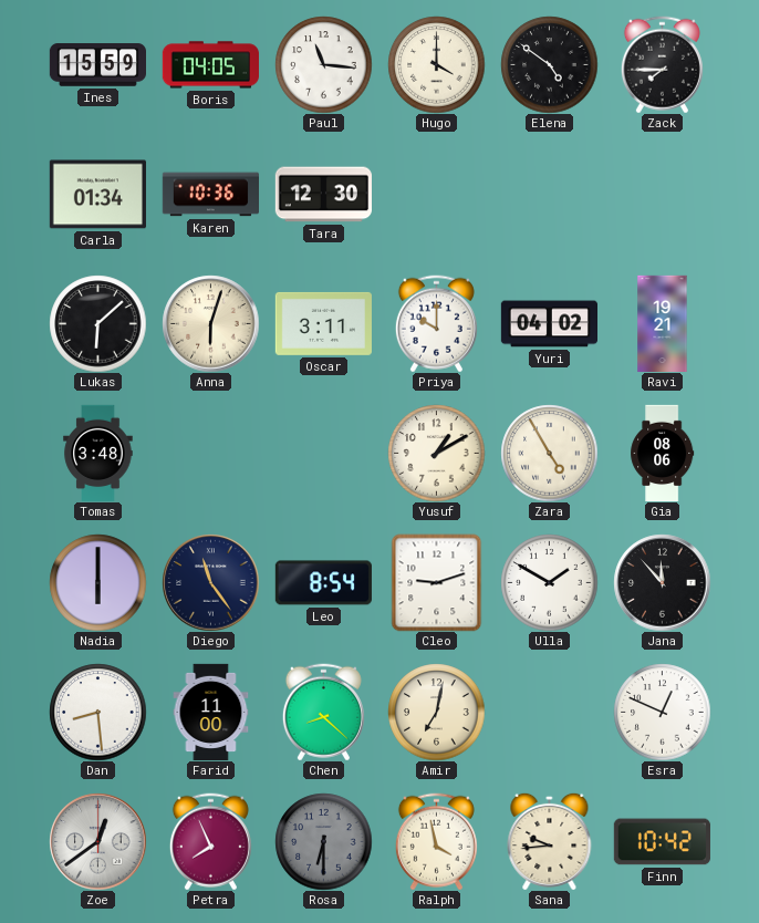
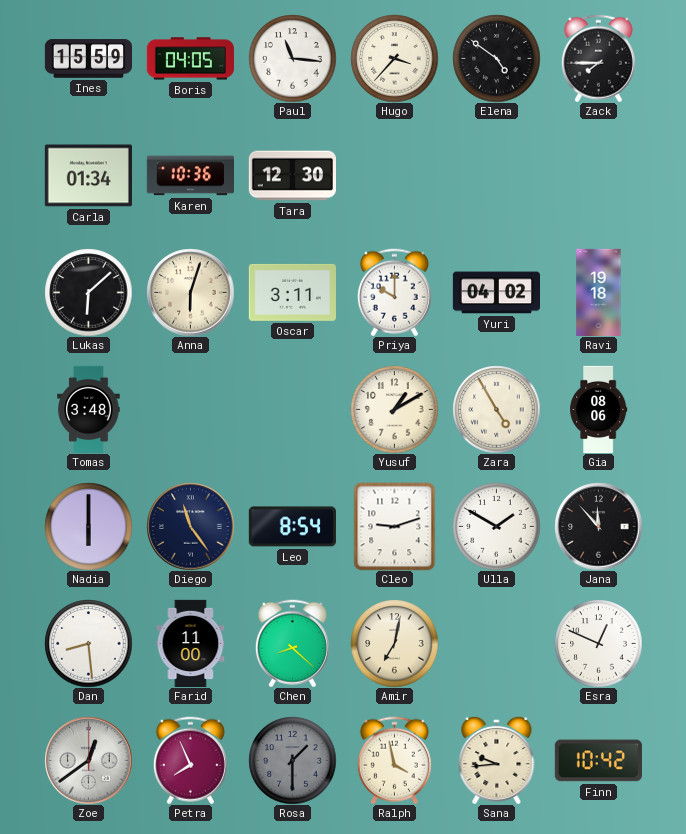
Hugo: 4:00 -> 3:37
Ravi: 19:21 -> 19:18
Rosa: 6:30 -> 1:30
